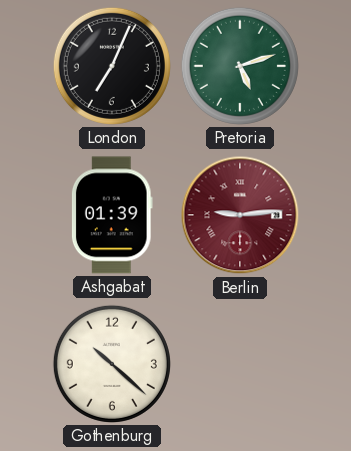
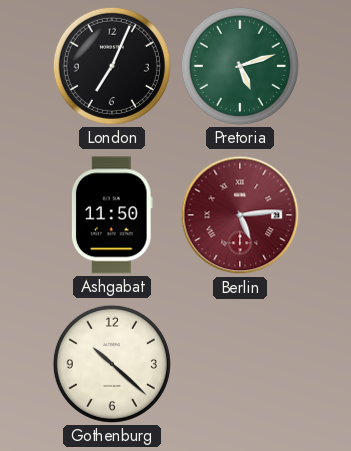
Ashgabat: 01:39 -> 11:50
Berlin: 9:14 -> 5:14
